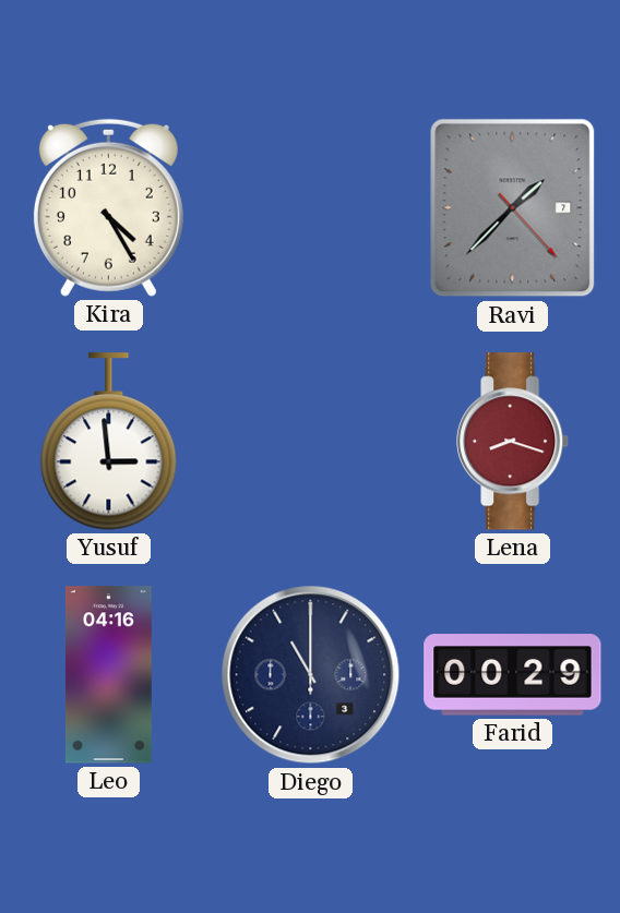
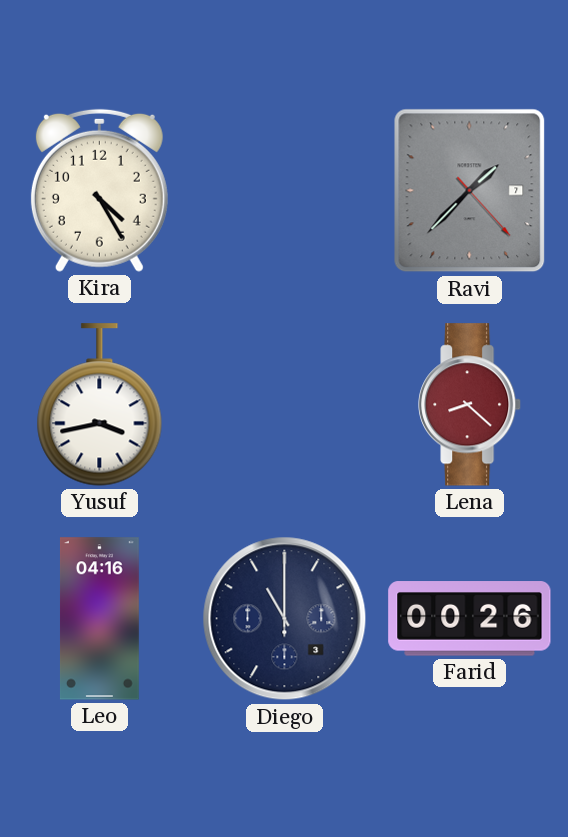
Yusuf: 2:59 -> 3:43
Lena: 8:18 -> 8:22
Farid: 00:29 -> 00:26
